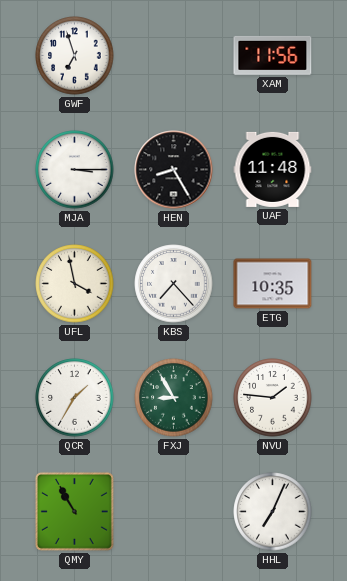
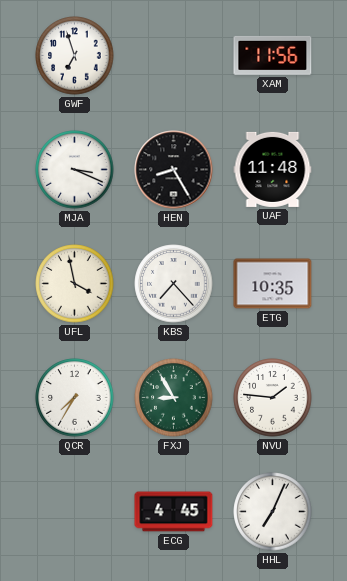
MJA: 3:15 -> 3:19
QCR: 1:35 -> 7:35
QMY: 10:55 -> none
ECG: none -> 4:45
